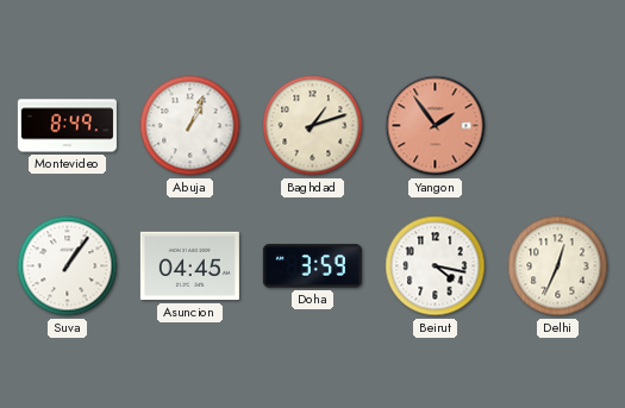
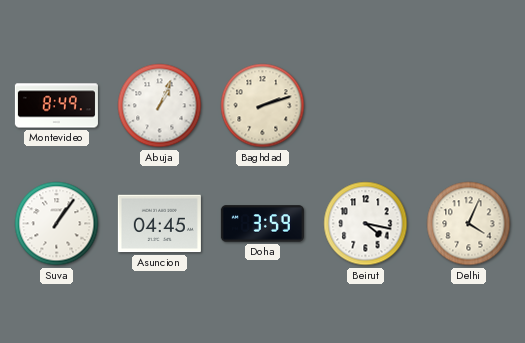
Baghdad: 1:12 -> 2:12
Yangon: 1:54 -> none
Delhi: 12:34 -> 4:04
